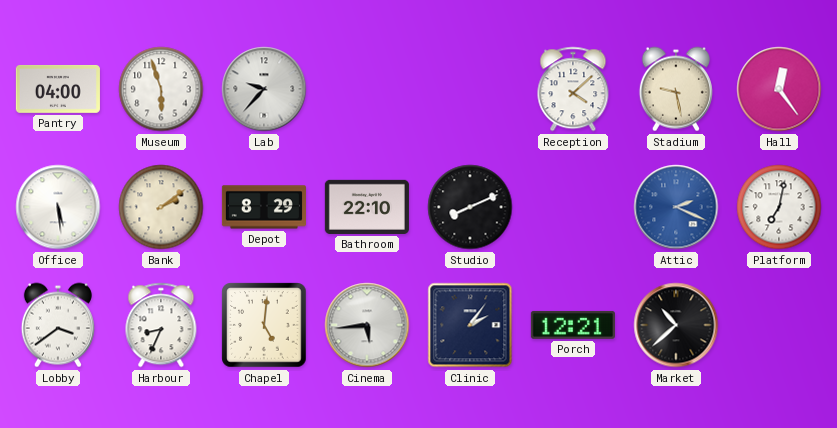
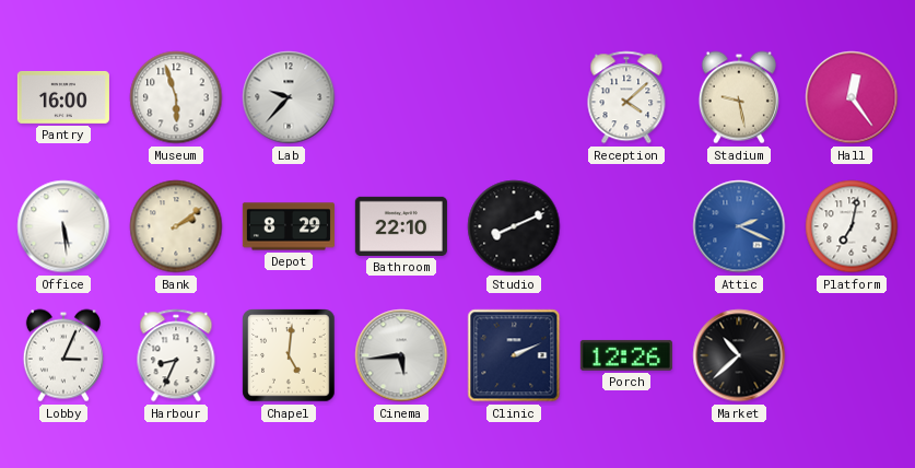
Pantry: 04:00 -> 16:00
Lobby: 3:39 -> 3:04
Clinic: 2:06 -> 2:11
Porch: 12:21 -> 12:26
